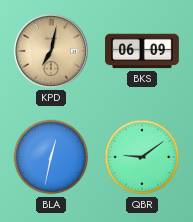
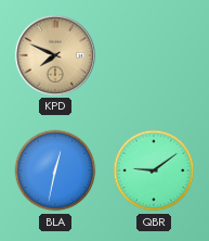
KPD: 7:02 -> 7:49
BKS: 06:09 -> none
